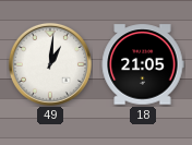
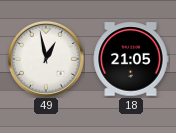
49: 1:01 -> 12:58
